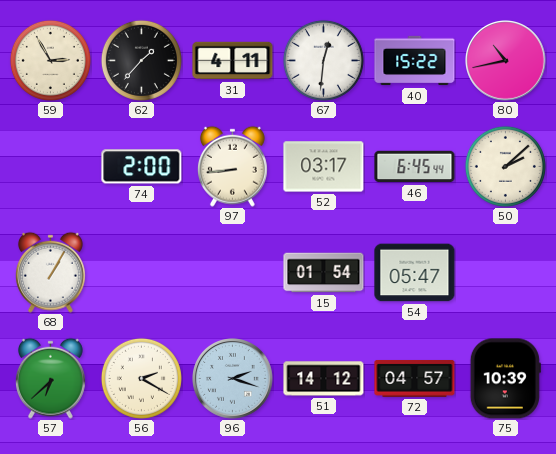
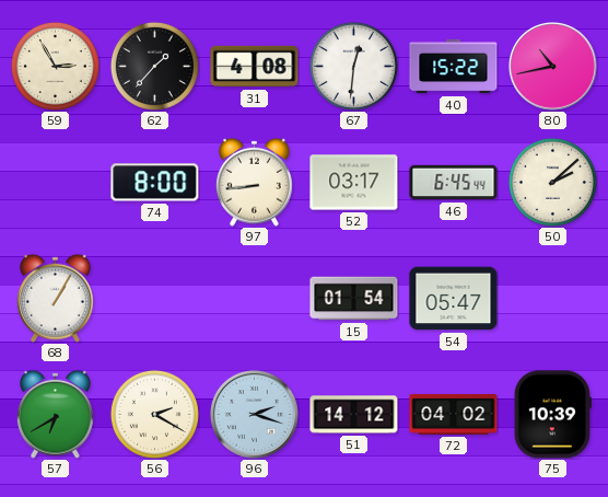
31: 4:11 -> 4:08
74: 2:00 -> 8:00
57: 6:38 -> 6:40
72: 04:57 -> 04:02
